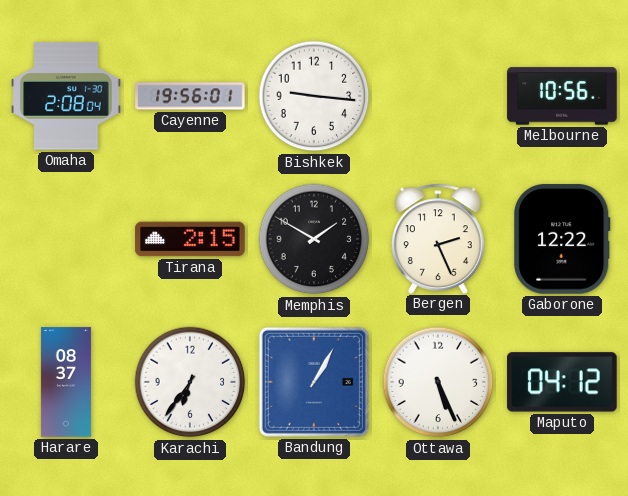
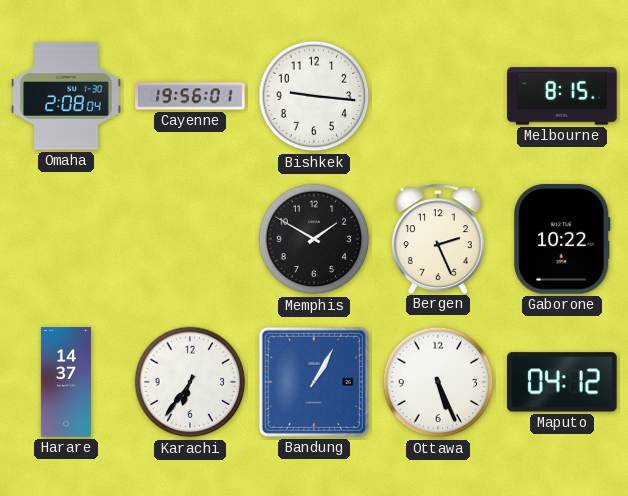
Melbourne: 10:56 -> 8:15
Tirana: 2:15 -> none
Gaborone: 12:22 -> 10:22
Harare: 08:37 -> 14:37
